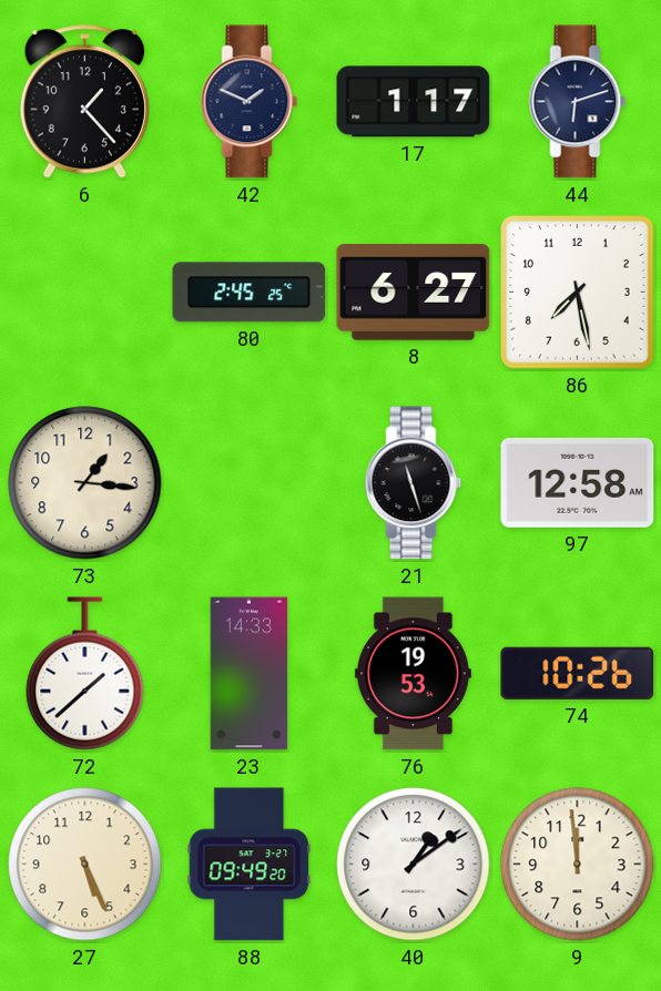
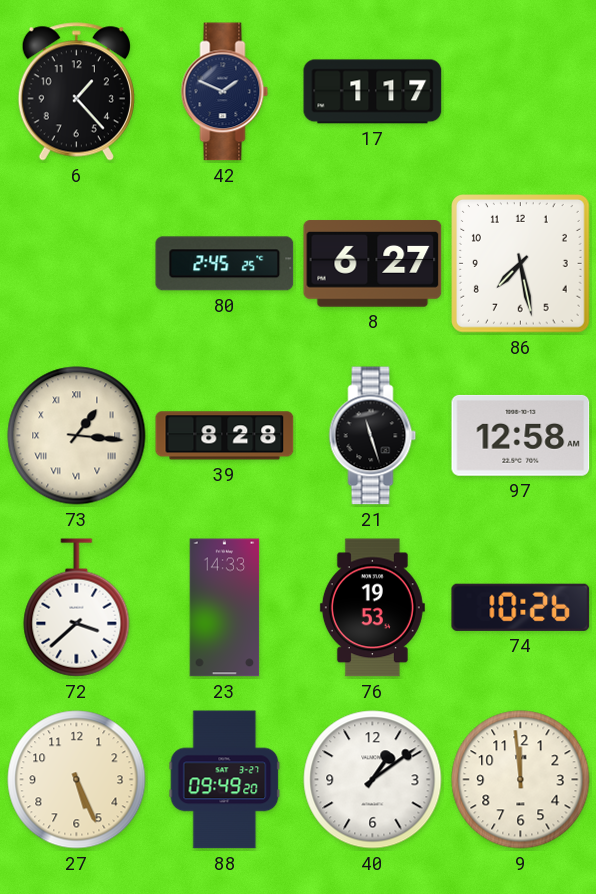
44: 6:12 -> none
73 numerals: Arabic -> Roman
39: none -> 8:28
72: 1:38 -> 3:38
